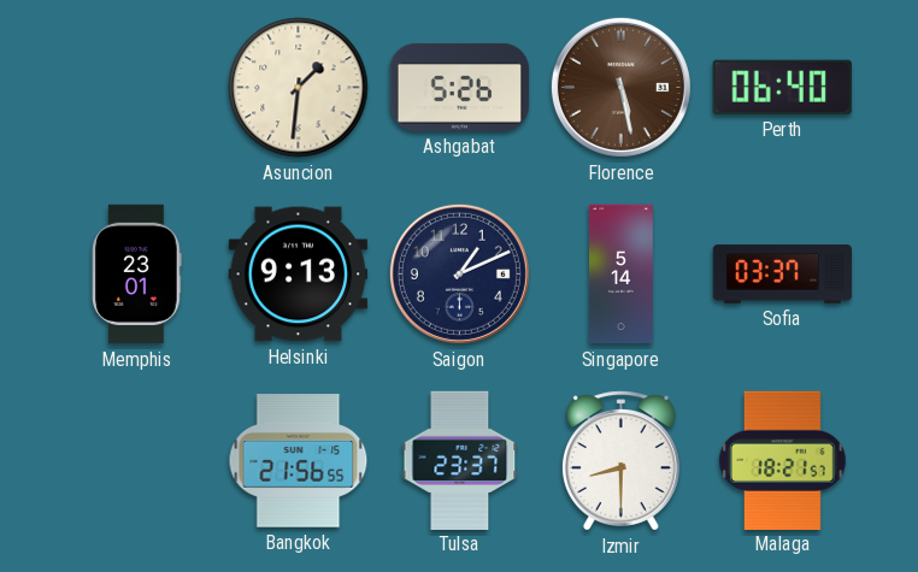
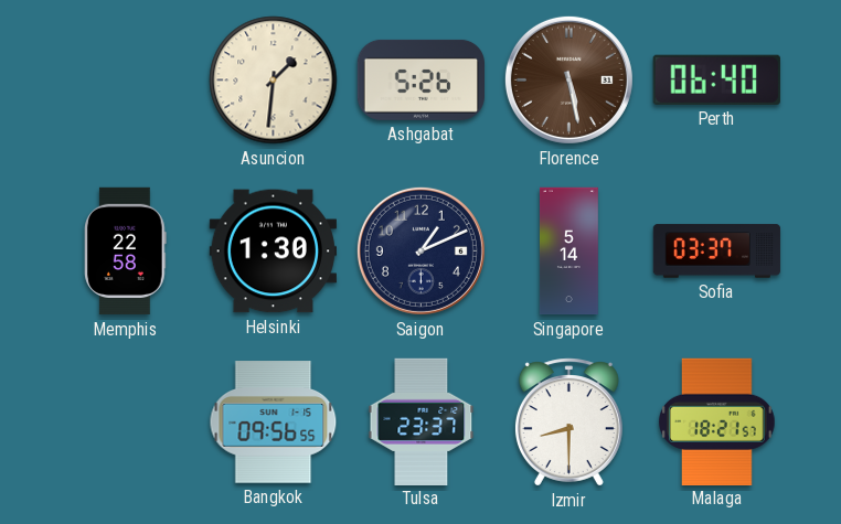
Memphis: 23:01 -> 22:58
Helsinki: 9:13 -> 1:30
Bangkok: 21:56 -> 09:56
